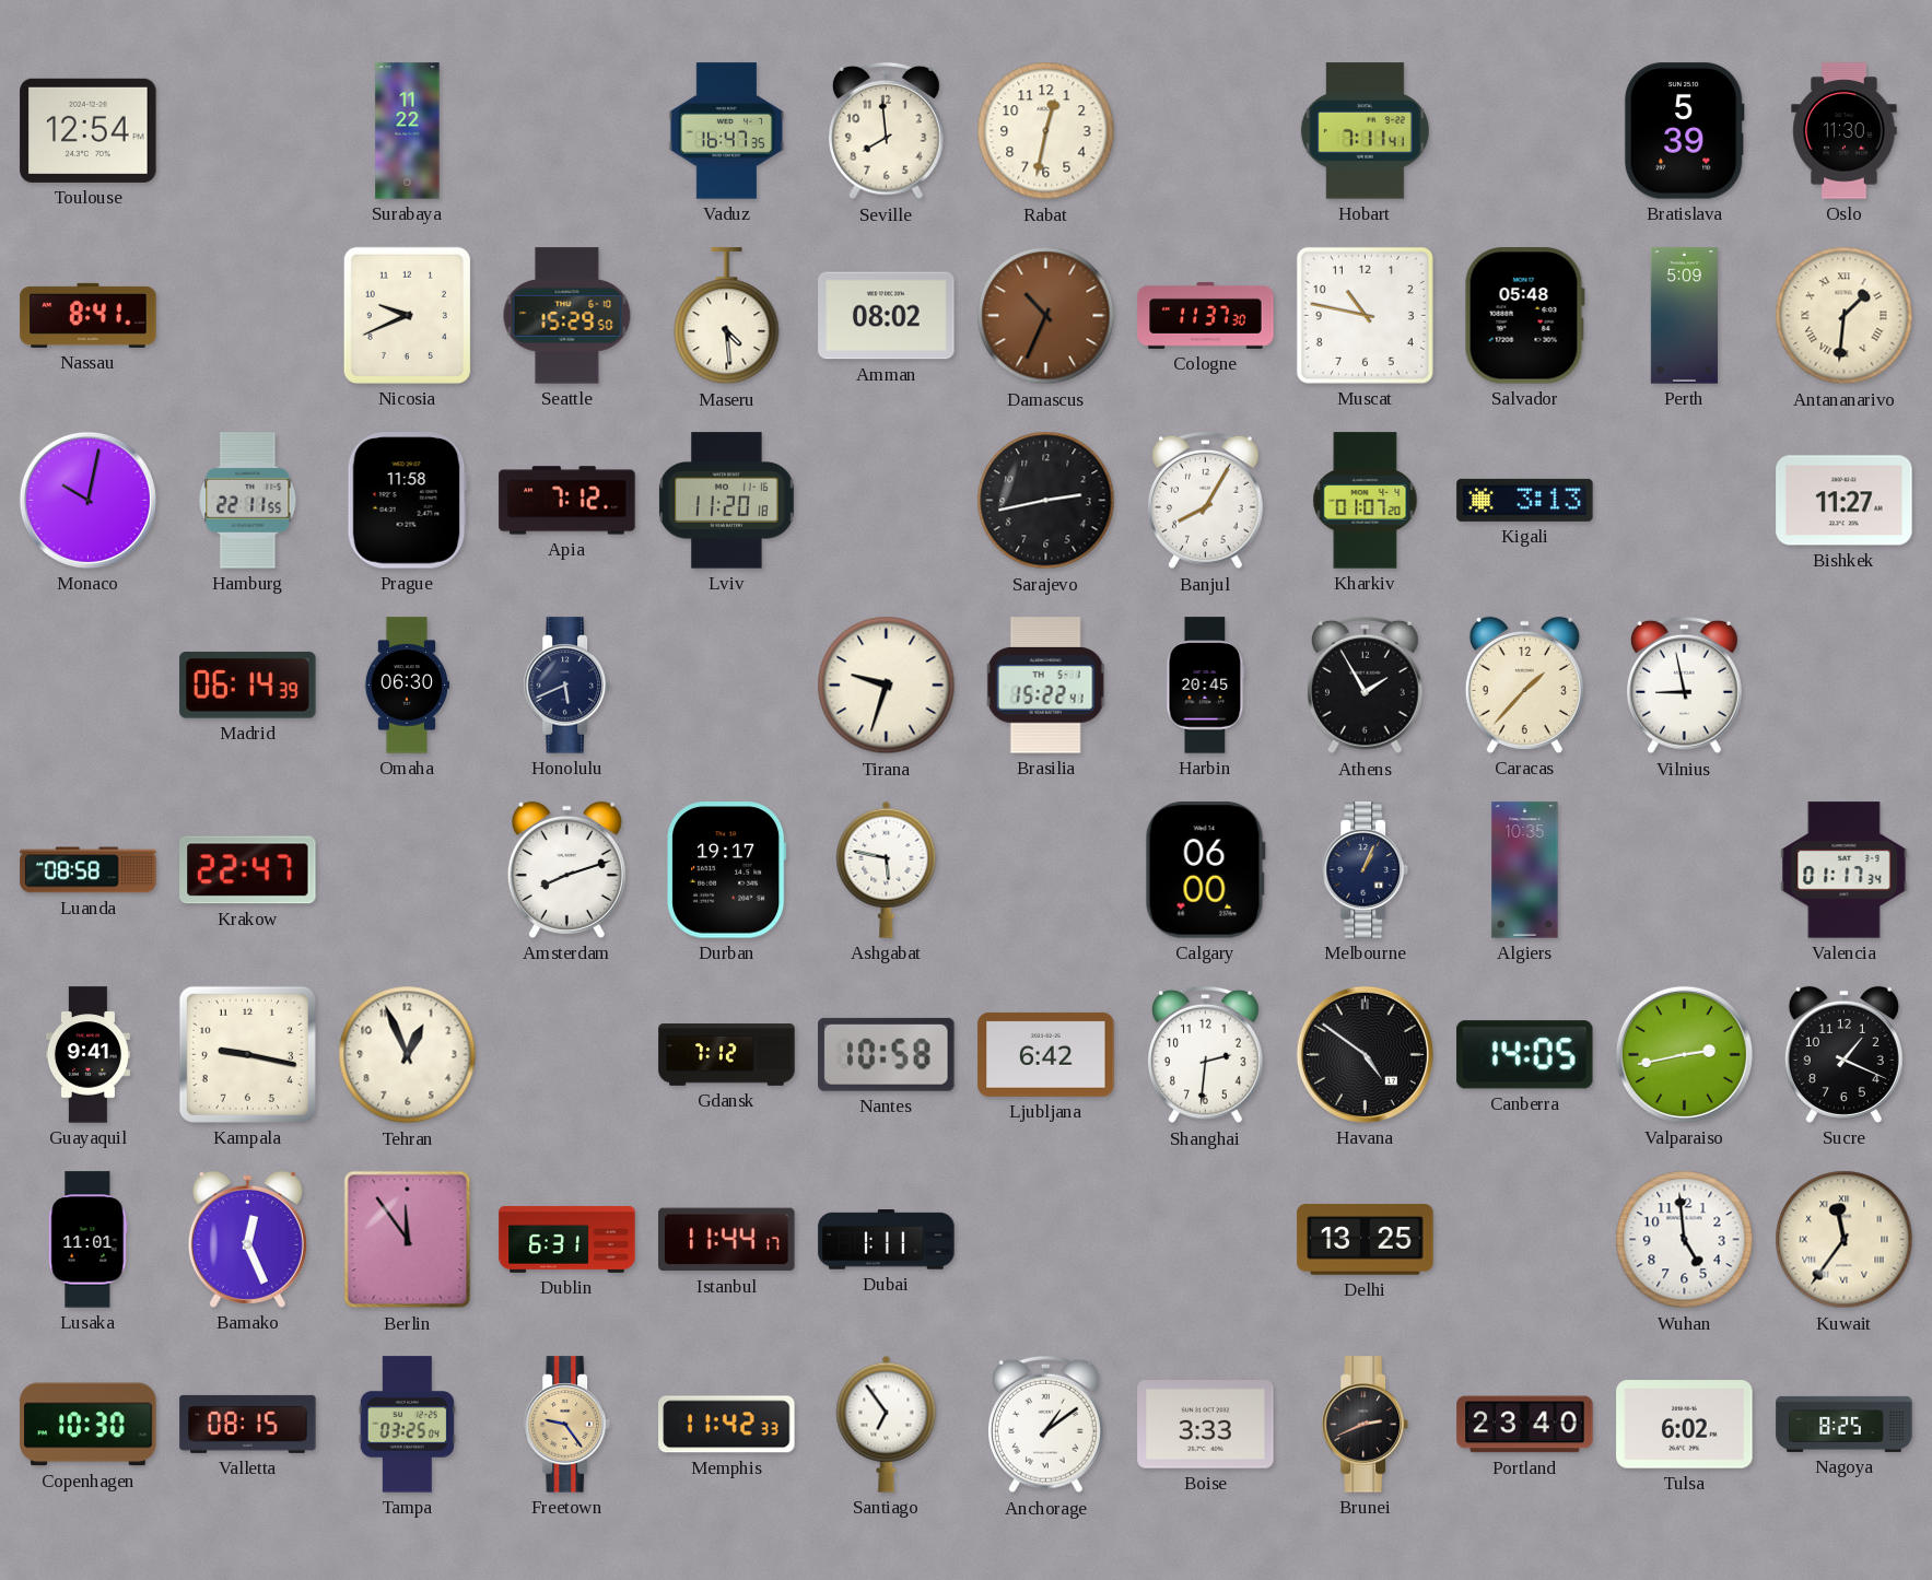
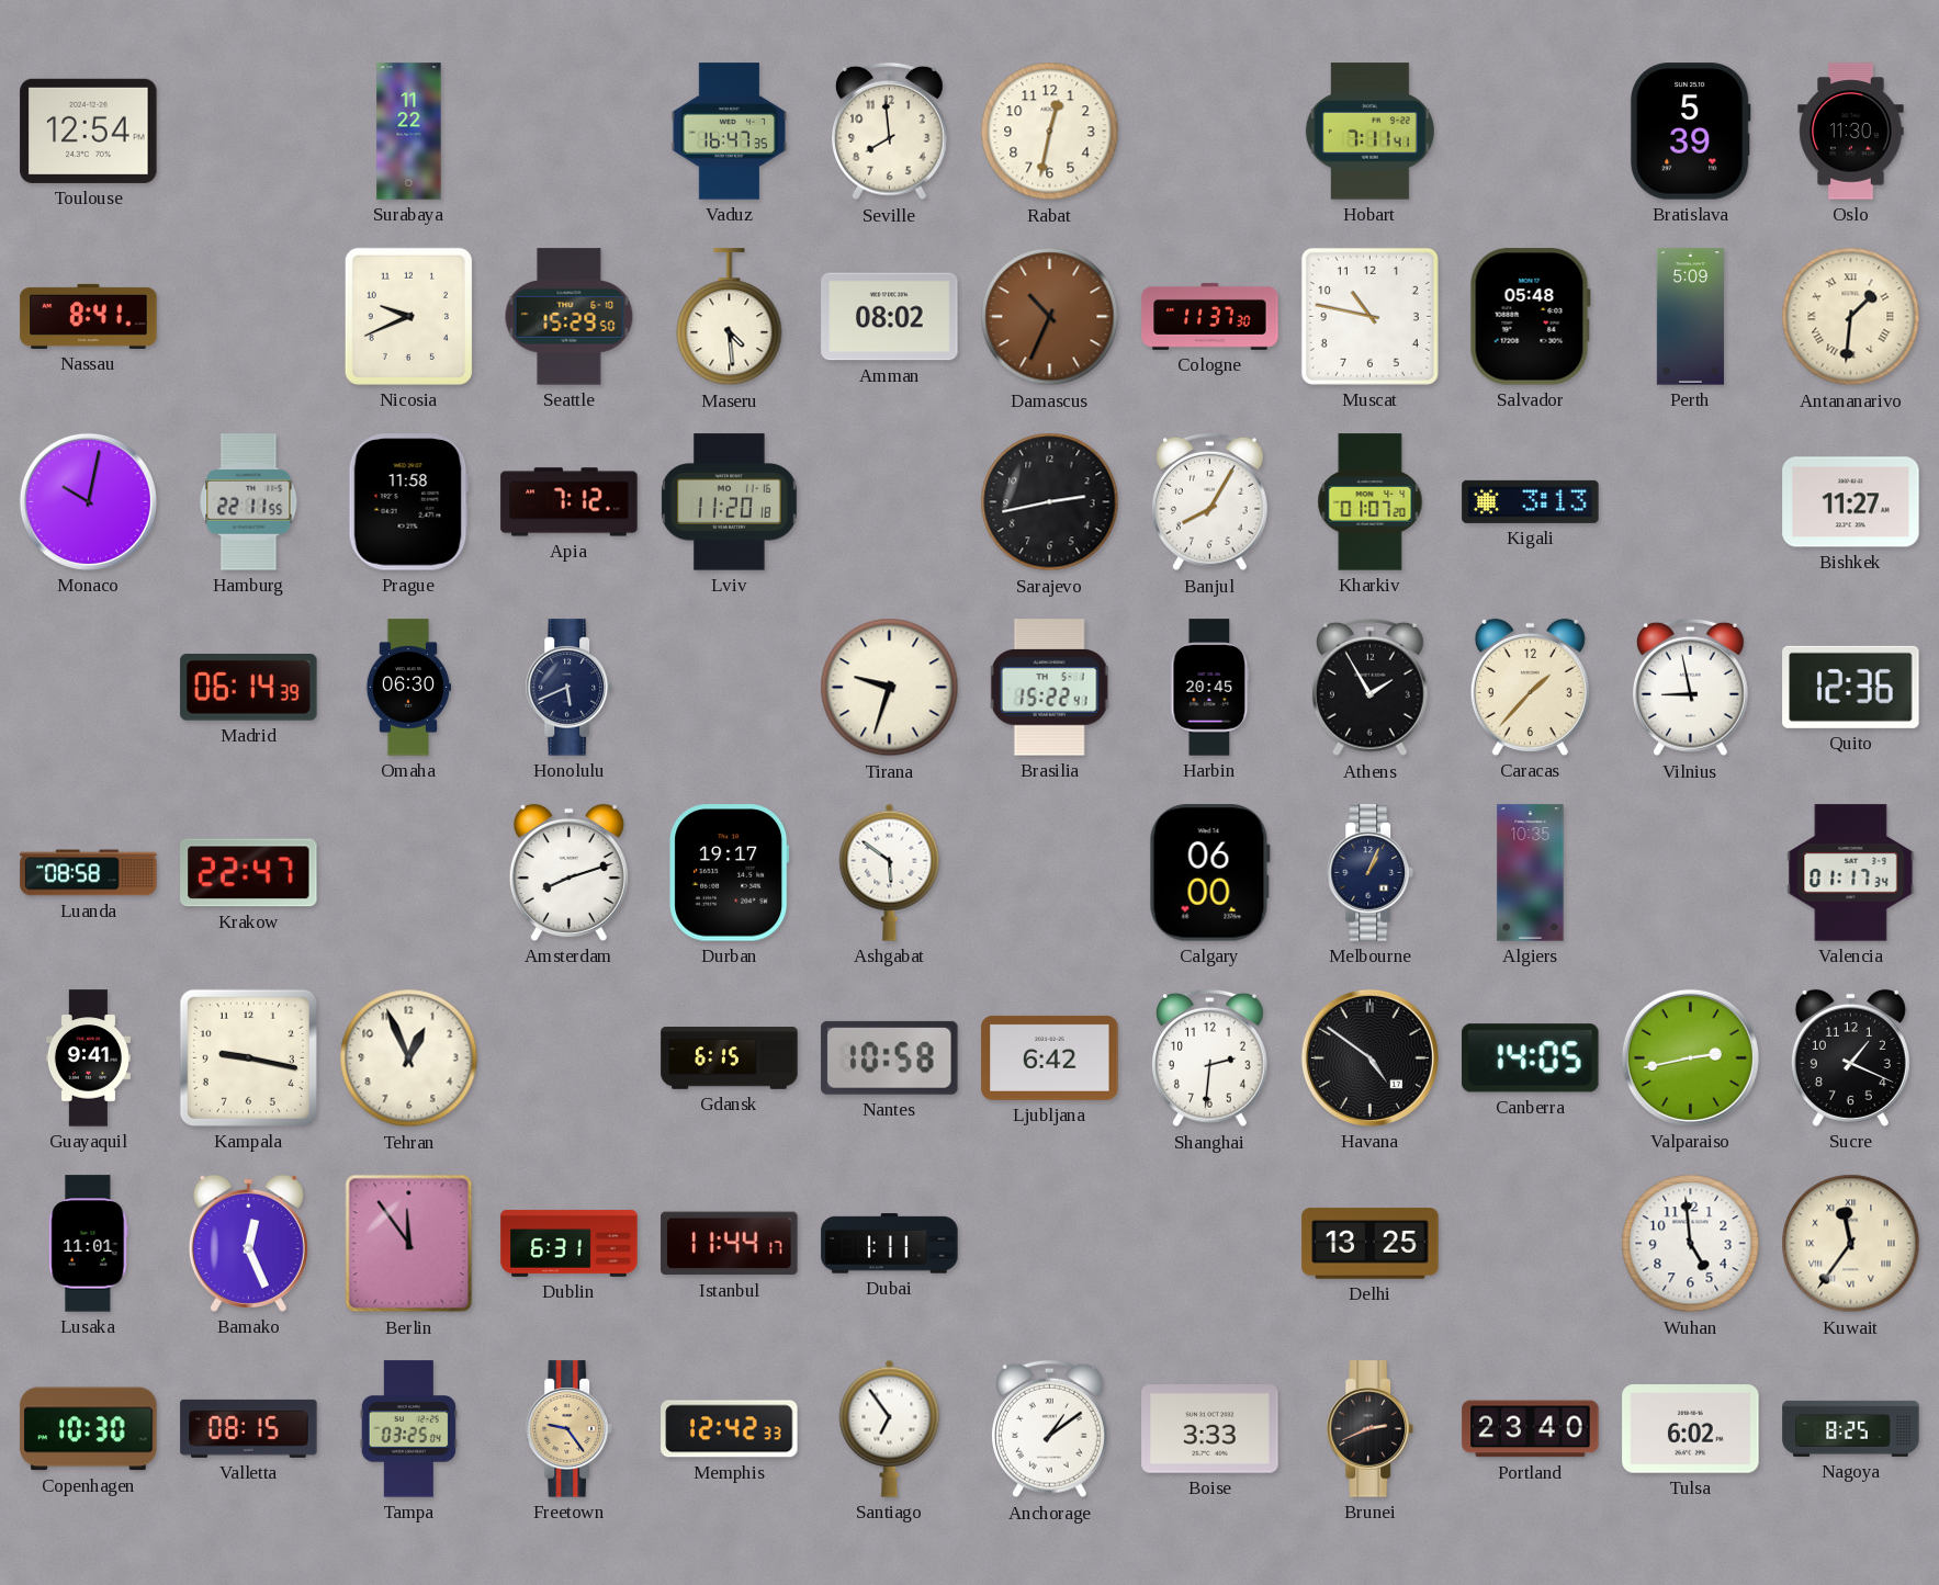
Quito: none -> 12:36
Ashgabat: 5:47 -> 5:51
Gdansk: 7:12 -> 6:15
Memphis: 11:42 -> 12:42
